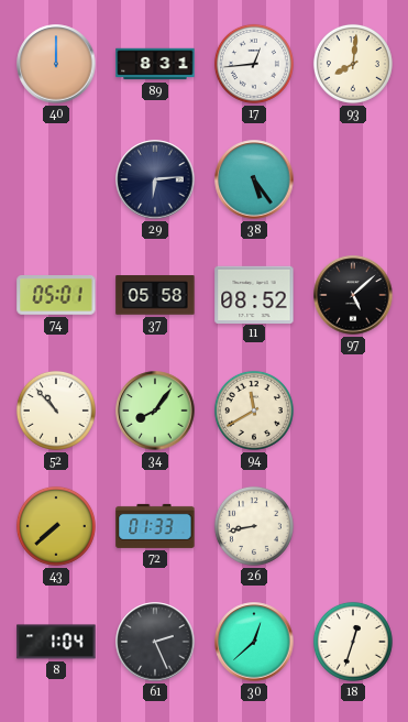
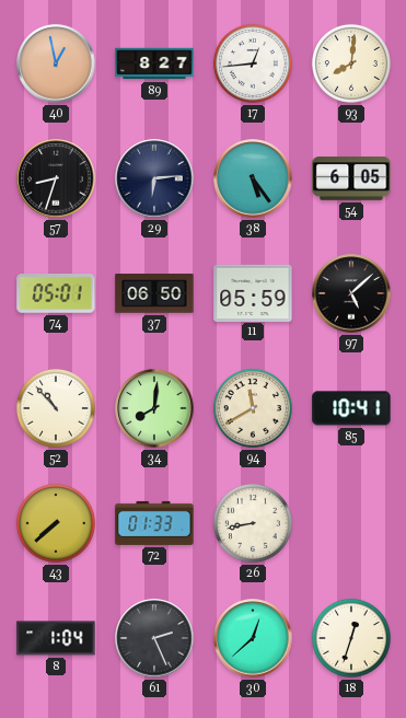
40: 12:00 -> 12:58
89: 8:31 -> 8:27
57: none -> 8:33
54: none -> 6:05
37: 05:58 -> 06:50
11: 08:52 -> 05:59
34: 8:06 -> 8:01
85: none -> 10:41
